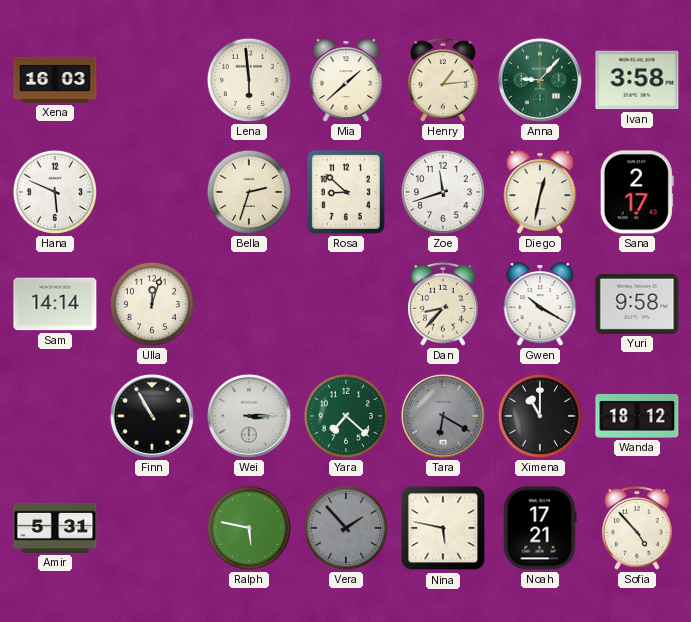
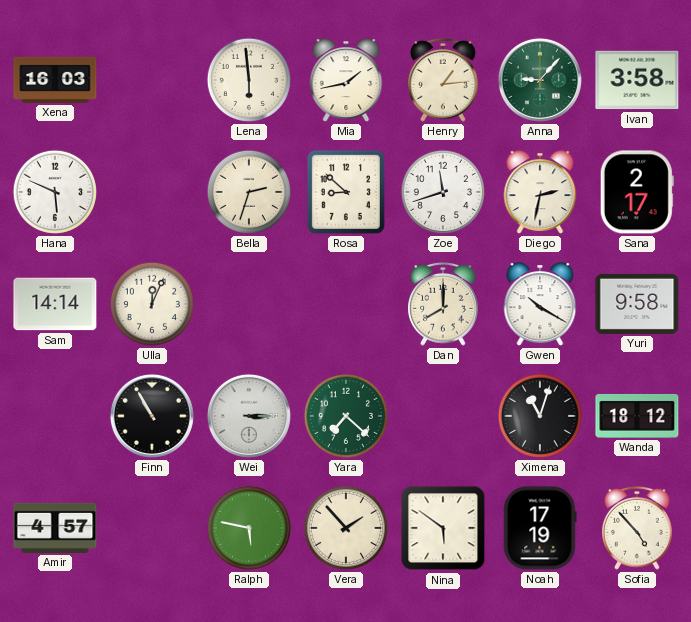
Mia: 1:38 -> 1:43
Diego: 12:32 -> 2:32
Ulla: 12:03 -> 12:04
Dan: 8:37 -> 8:00
Tara: 6:20 -> none
Ximena: 11:00 -> 11:03
Amir: 5:31 -> 4:57
Vera dial: grey -> cream
Nina: 5:47 -> 5:51
Noah: 17:21 -> 17:19
